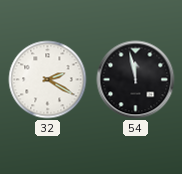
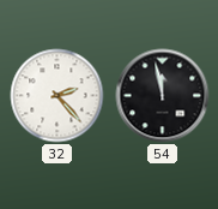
32: 2:20 -> 2:23
